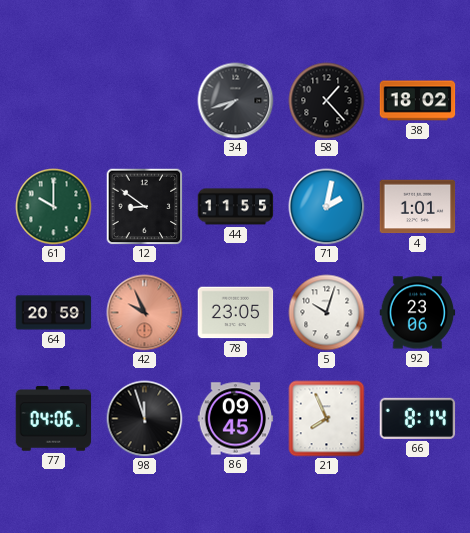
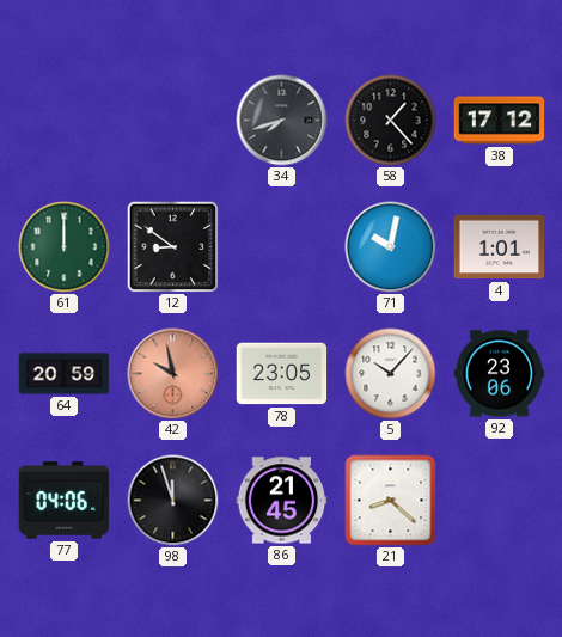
38: 18:02 -> 17:12
61: 10:00 -> 12:00
44: 11:55 -> none
71: 2:02 -> 10:02
42: 9:56 -> 9:58
5: 10:03 -> 10:07
86: 09:45 -> 21:45
21: 7:56 -> 8:22
66: 8:14 -> none
